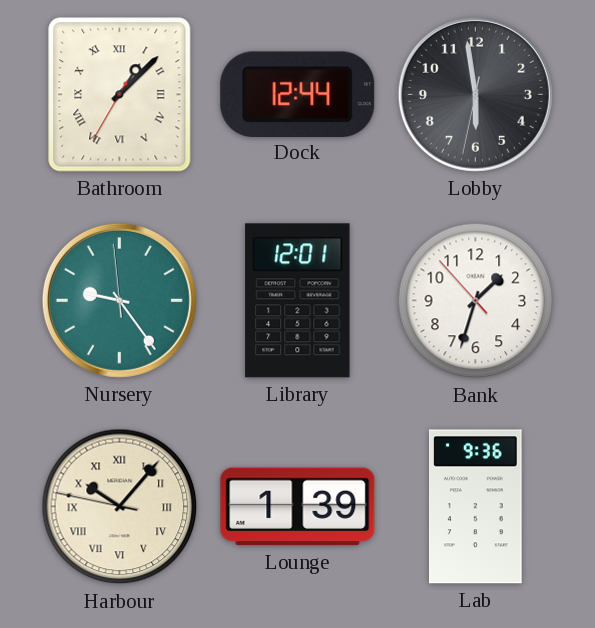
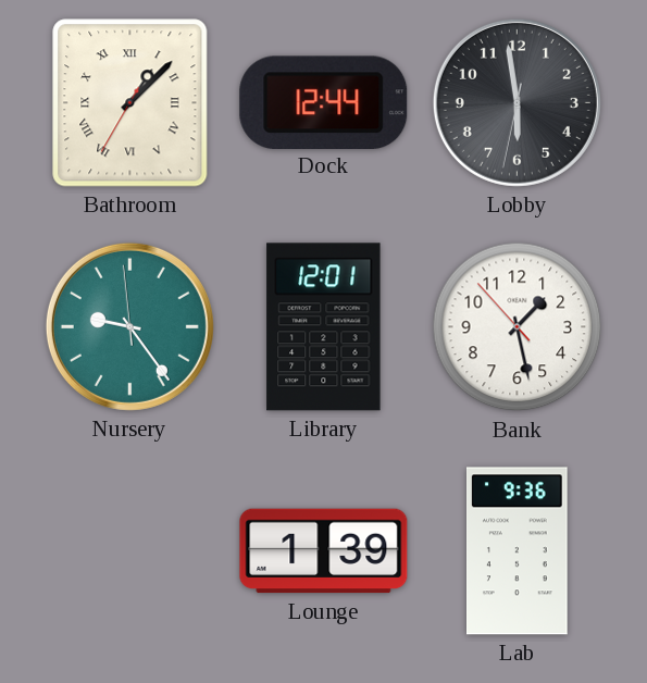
Bank: 1:32 -> 1:27
Harbour: 10:06 -> none
